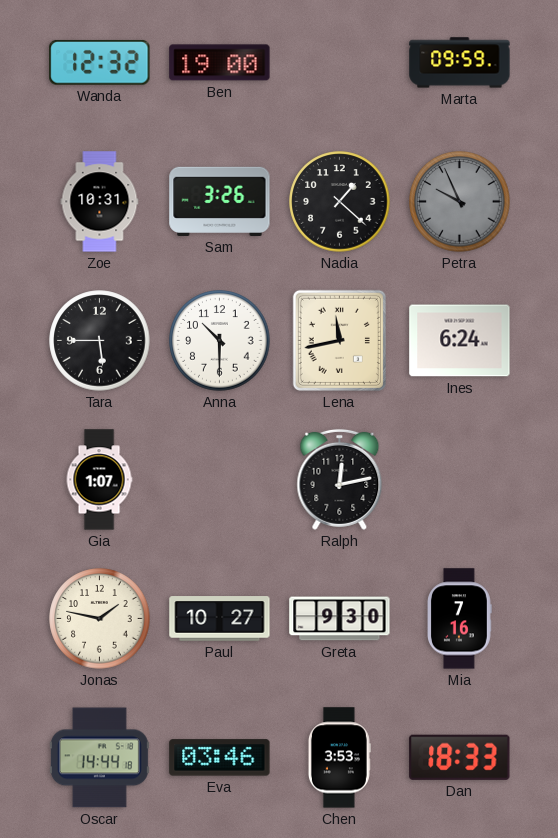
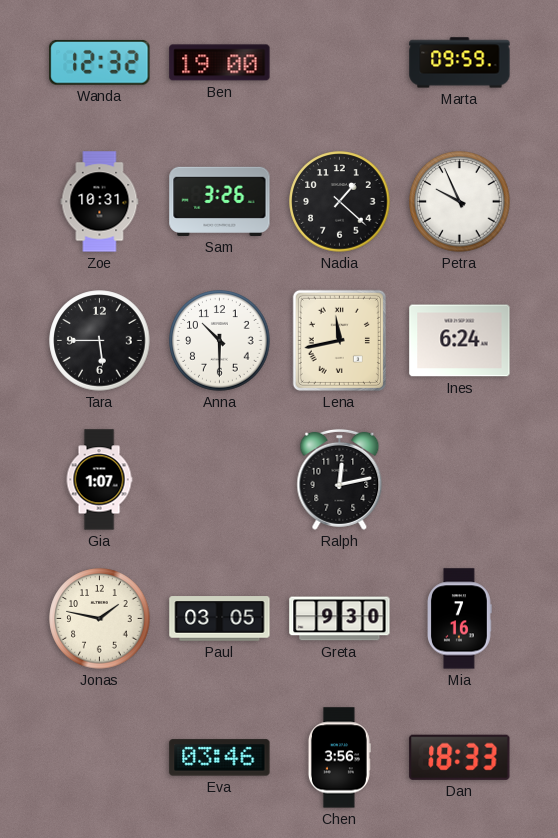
Petra dial: grey -> white
Paul: 10:27 -> 03:05
Oscar: 14:44 -> none
Chen: 3:53 -> 3:56
